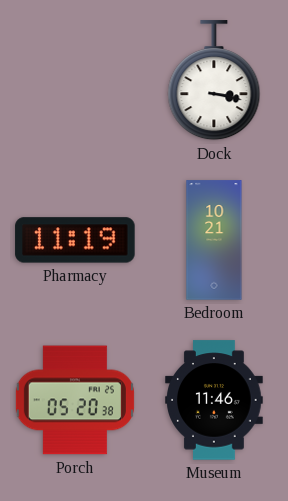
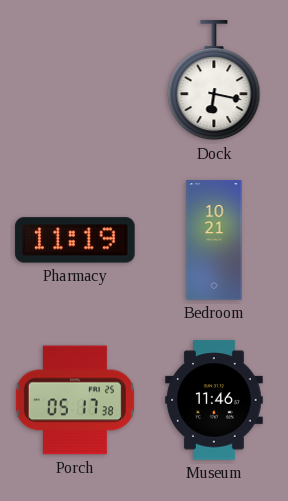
Dock: 3:17 -> 6:17
Porch: 05:20 -> 05:17
